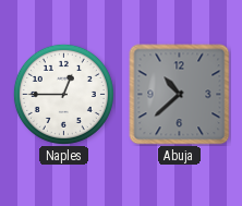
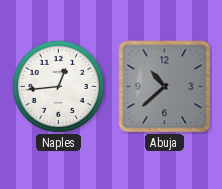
Naples: 12:45 -> 12:44
